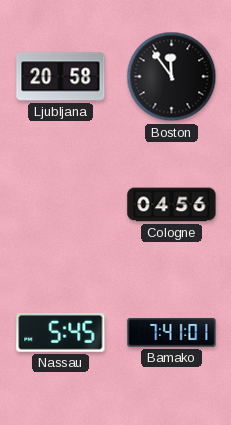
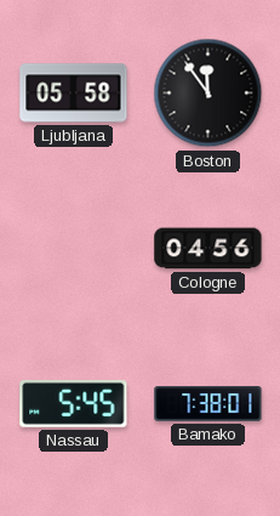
Ljubljana: 20:58 -> 05:58
Bamako: 7:41 -> 7:38
